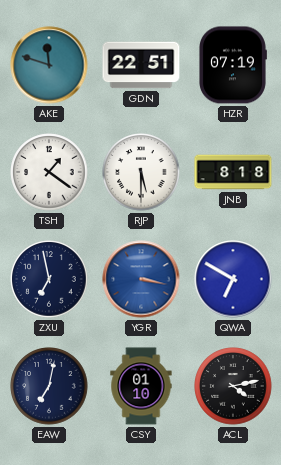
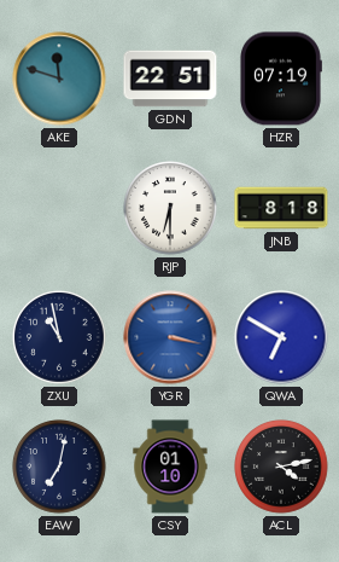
TSH: 1:21 -> none
RJP: 5:30 -> 6:30
ZXU: 6:58 -> 10:58
